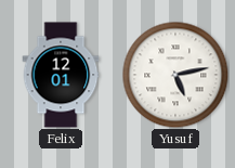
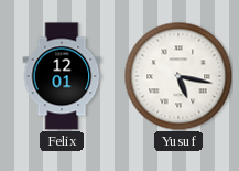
Yusuf: 5:13 -> 5:17
